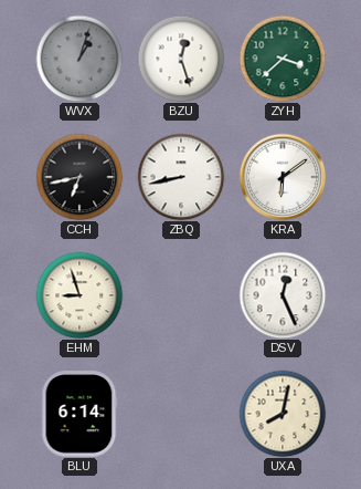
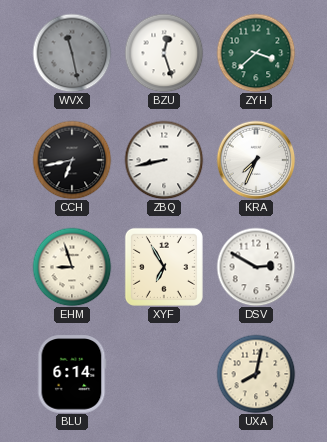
WVX: 1:03 -> 11:28
KRA: 6:09 -> 7:34
XYF: none -> 6:55
DSV: 12:26 -> 2:50
